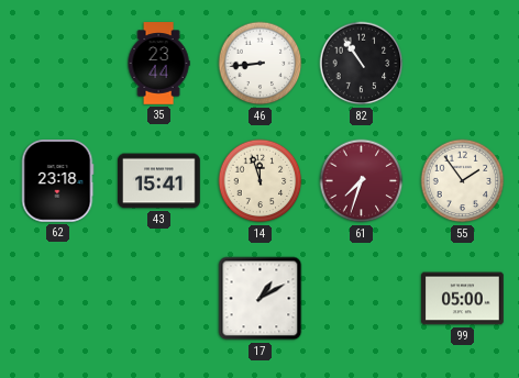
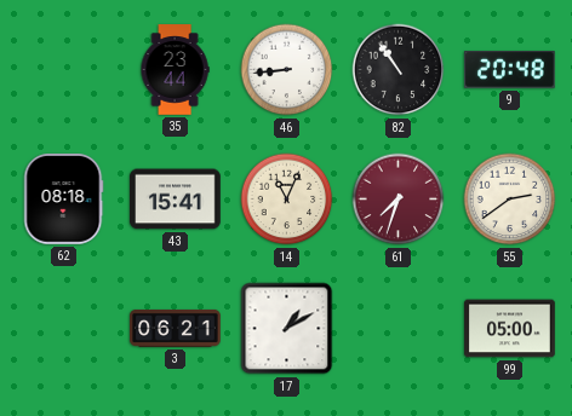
9: none -> 20:48
62: 23:18 -> 08:18
14: 11:57 -> 11:04
55: 1:54 -> 2:39
3: none -> 06:21
